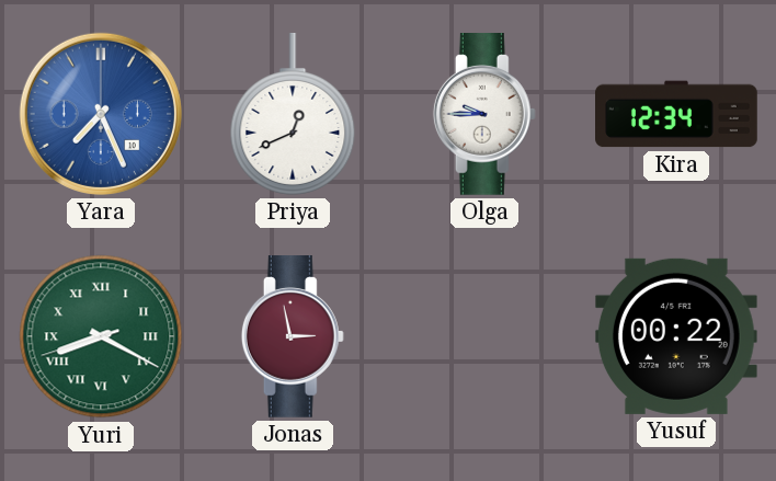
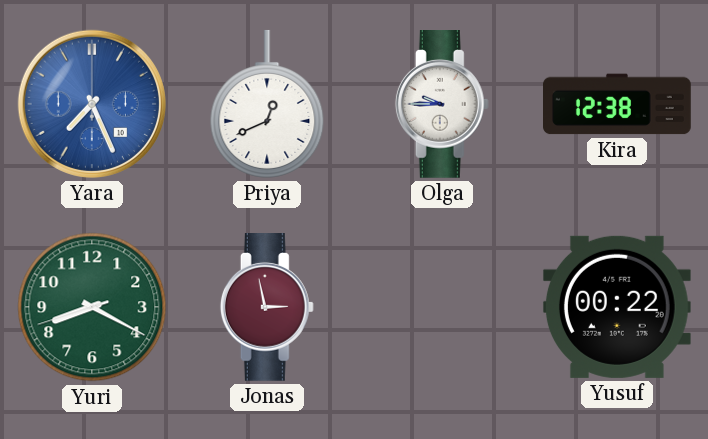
Kira: 12:34 -> 12:38
Yuri numerals: Roman -> Arabic
